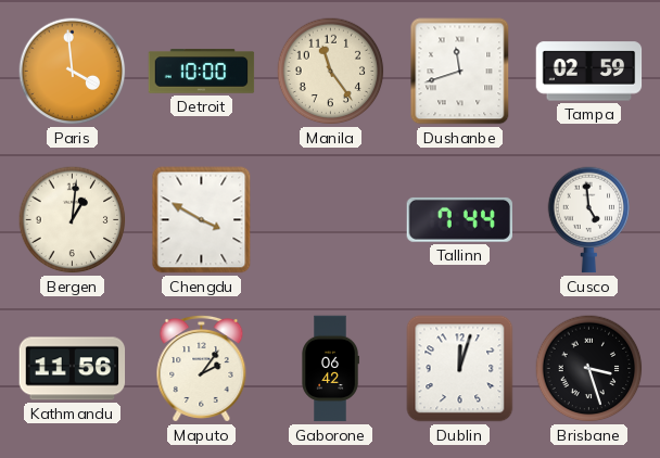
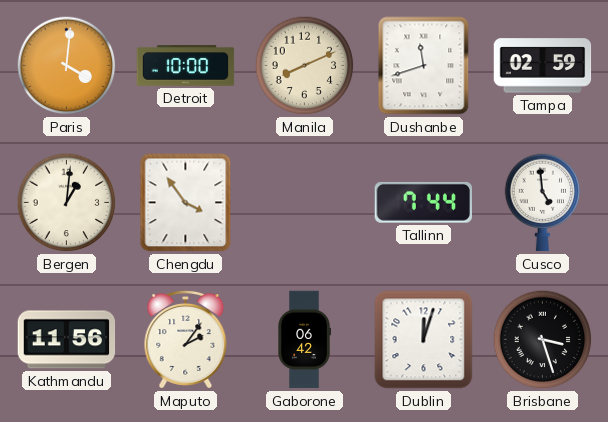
Paris: 3:59 -> 4:01
Manila: 11:24 -> 8:11
Chengdu: 3:50 -> 3:54
